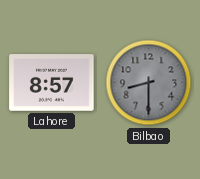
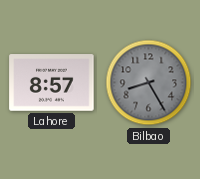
Bilbao: 8:30 -> 8:25
